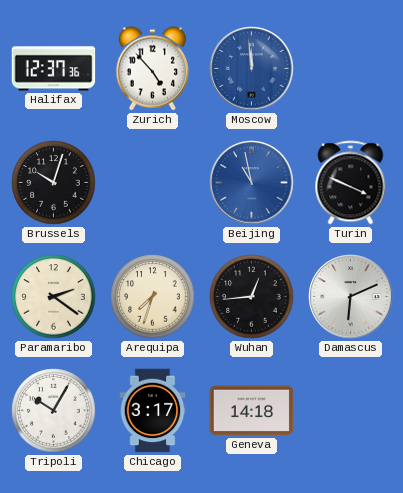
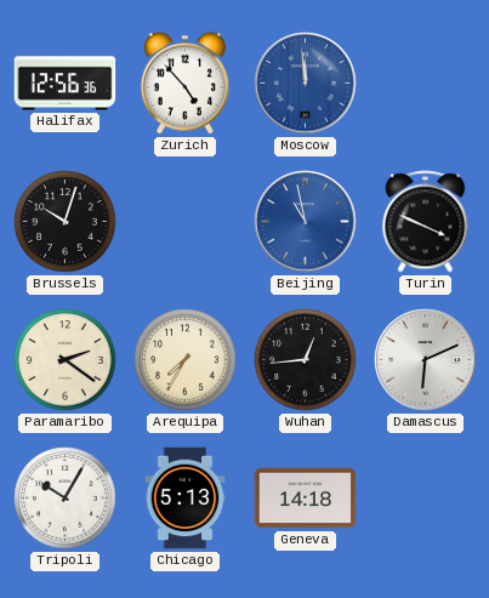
Halifax: 12:37 -> 12:56
Arequipa: 7:33 -> 7:35
Chicago: 3:17 -> 5:13
